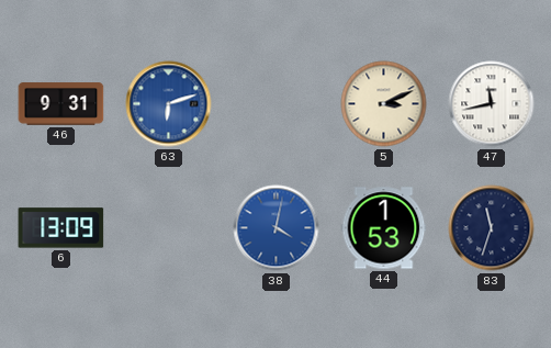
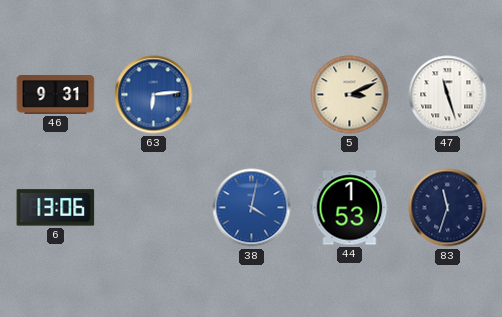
63: 6:12 -> 6:14
47: 11:43 -> 11:27
6: 13:09 -> 13:06
